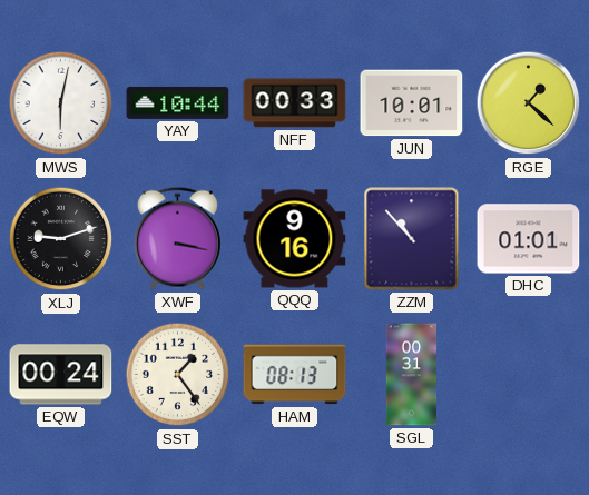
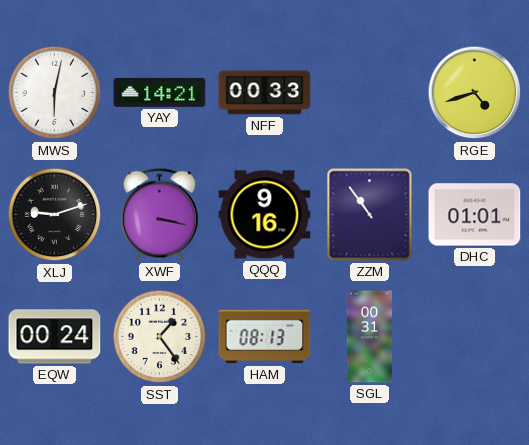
YAY: 10:44 -> 14:21
JUN: 10:01 -> none
RGE: 1:22 -> 4:42
ZZM: 10:53 -> 10:54
